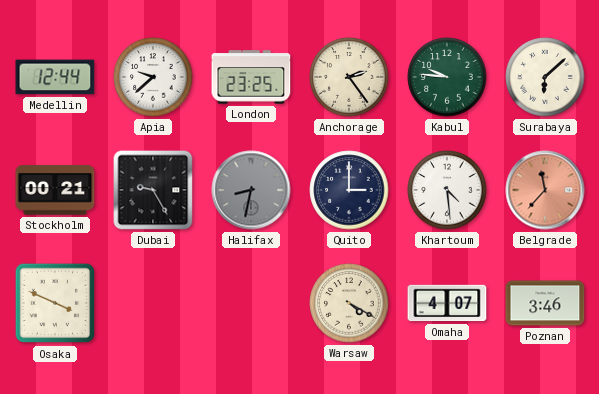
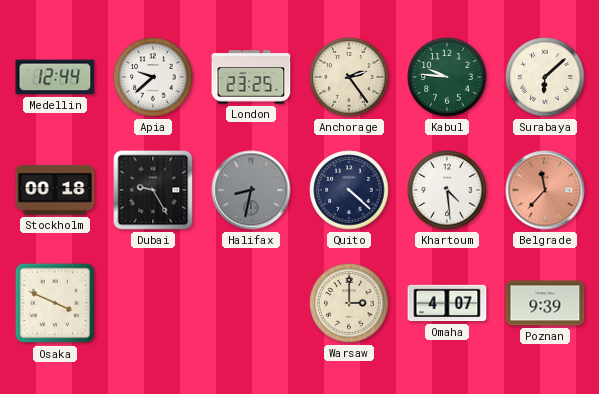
Stockholm: 00:21 -> 00:18
Quito: 3:00 -> 4:22
Warsaw: 4:20 -> 3:00
Poznan: 3:46 -> 9:39
